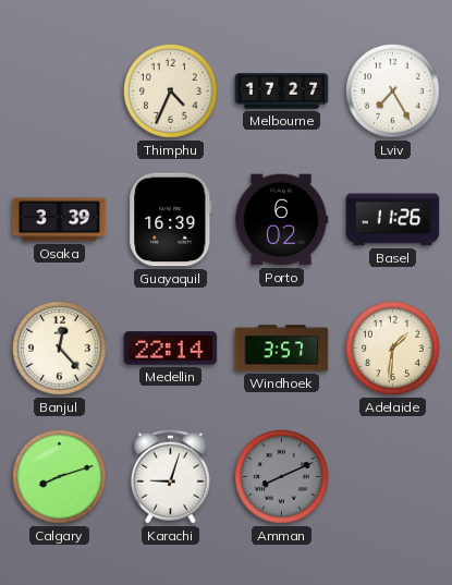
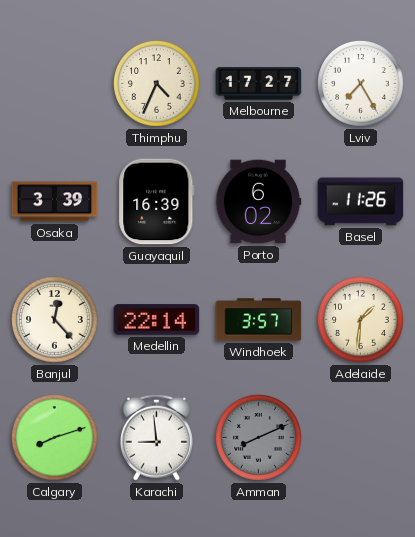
Karachi: 9:03 -> 8:59
